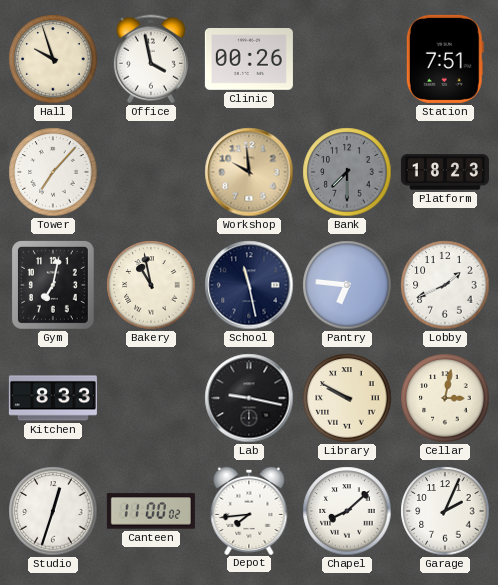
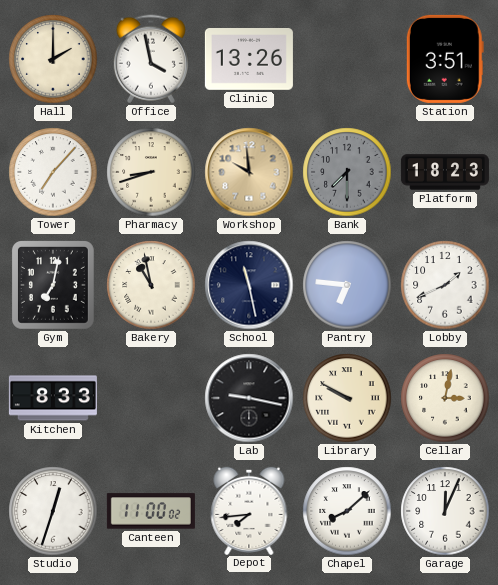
Hall: 9:57 -> 2:00
Clinic: 00:26 -> 13:26
Station: 7:51 -> 3:51
Pharmacy: none -> 8:42
Garage: 2:04 -> 12:04
